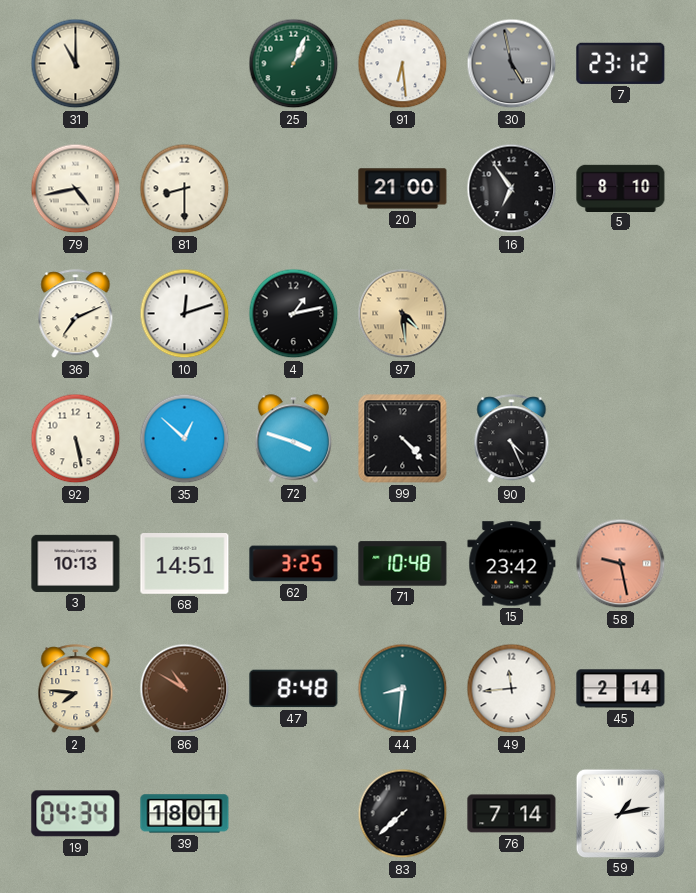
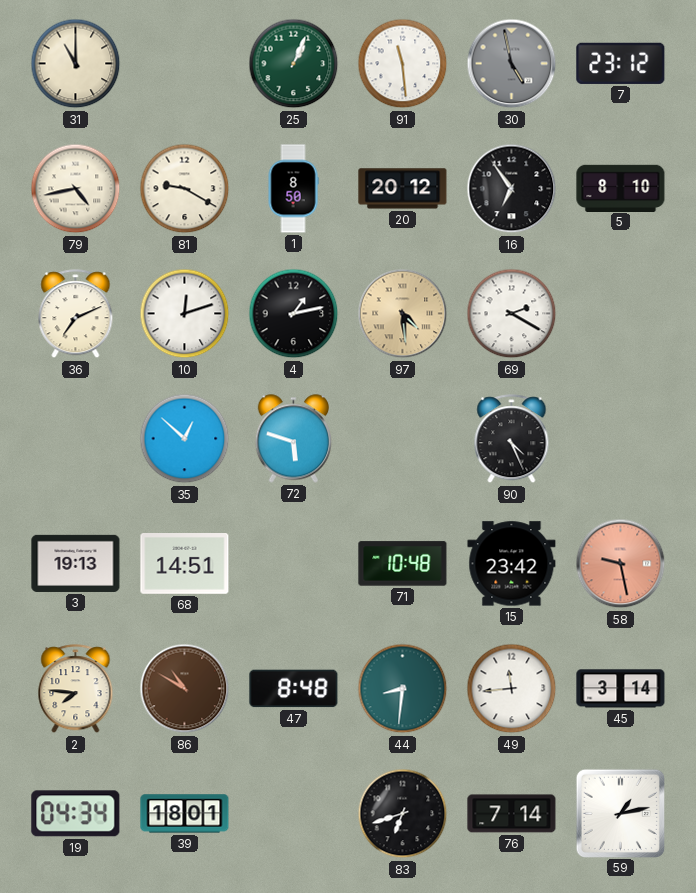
91: 6:29 -> 11:29
81: 8:30 -> 9:20
1: none -> 8:50
20: 21:00 -> 20:12
69: none -> 2:20
92: 5:28 -> none
72: 3:48 -> 5:48
99: 4:23 -> none
3: 10:13 -> 19:13
62: 3:25 -> none
45: 2:14 -> 3:14
83: 7:38 -> 6:42
